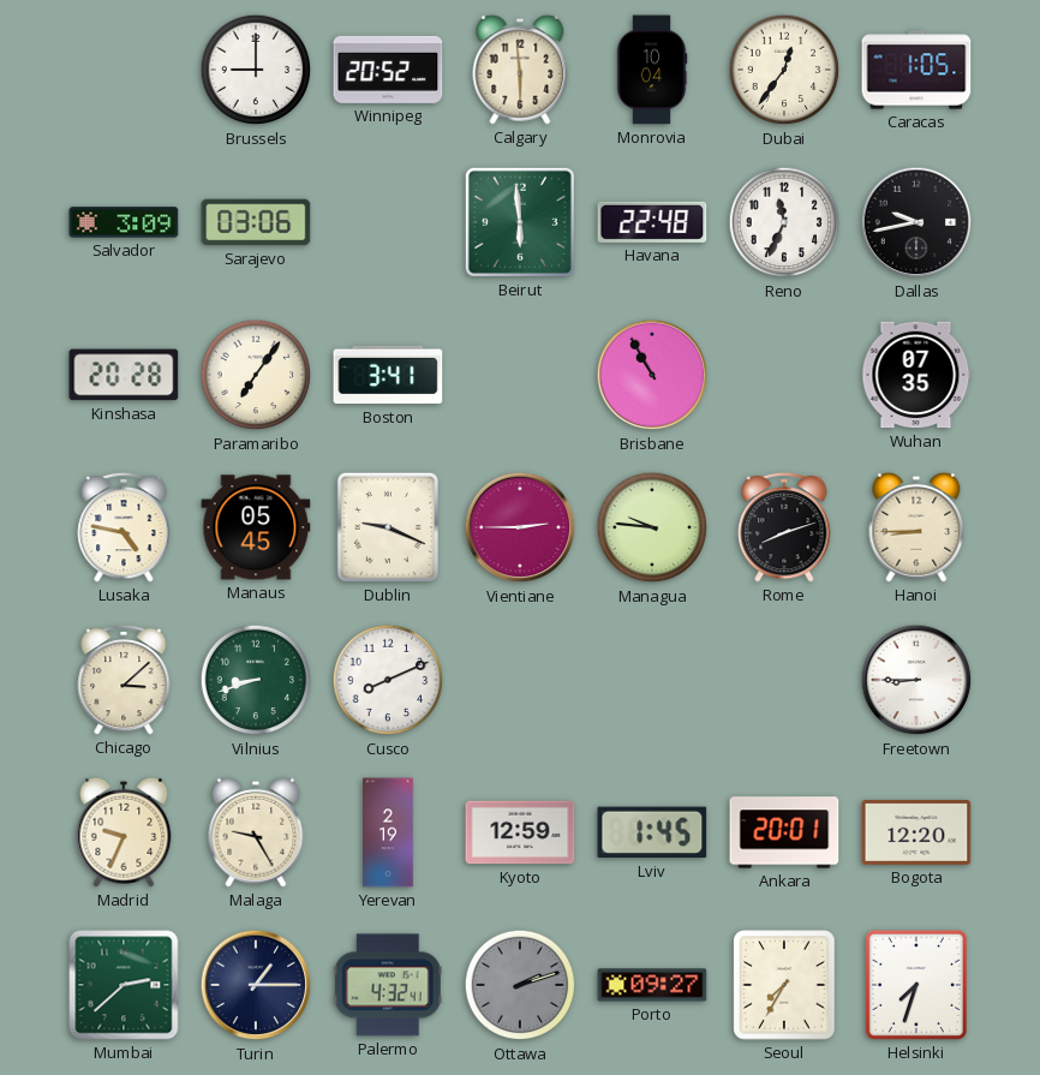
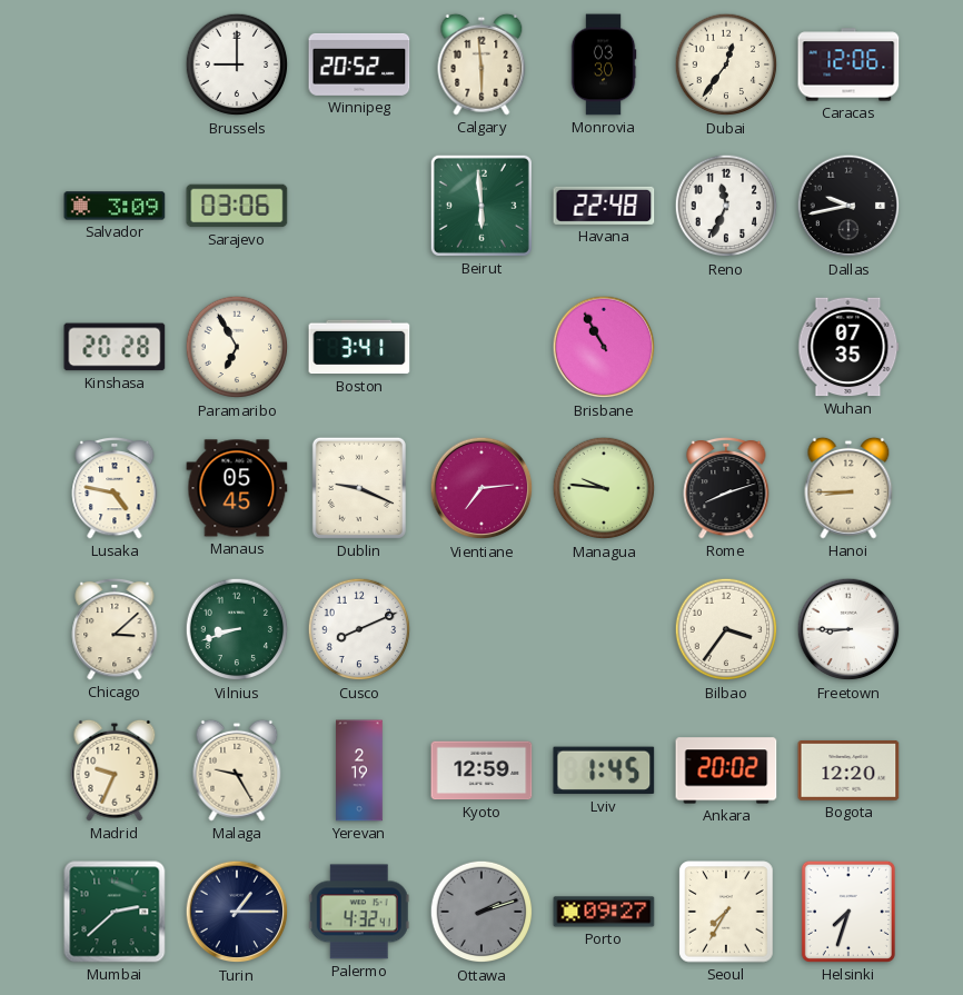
Monrovia: 10:04 -> 03:30
Caracas: 1:05 -> 12:06
Paramaribo: 7:06 -> 6:55
Vientiane: 2:45 -> 7:14
Bilbao: none -> 3:36
Ankara: 20:01 -> 20:02
